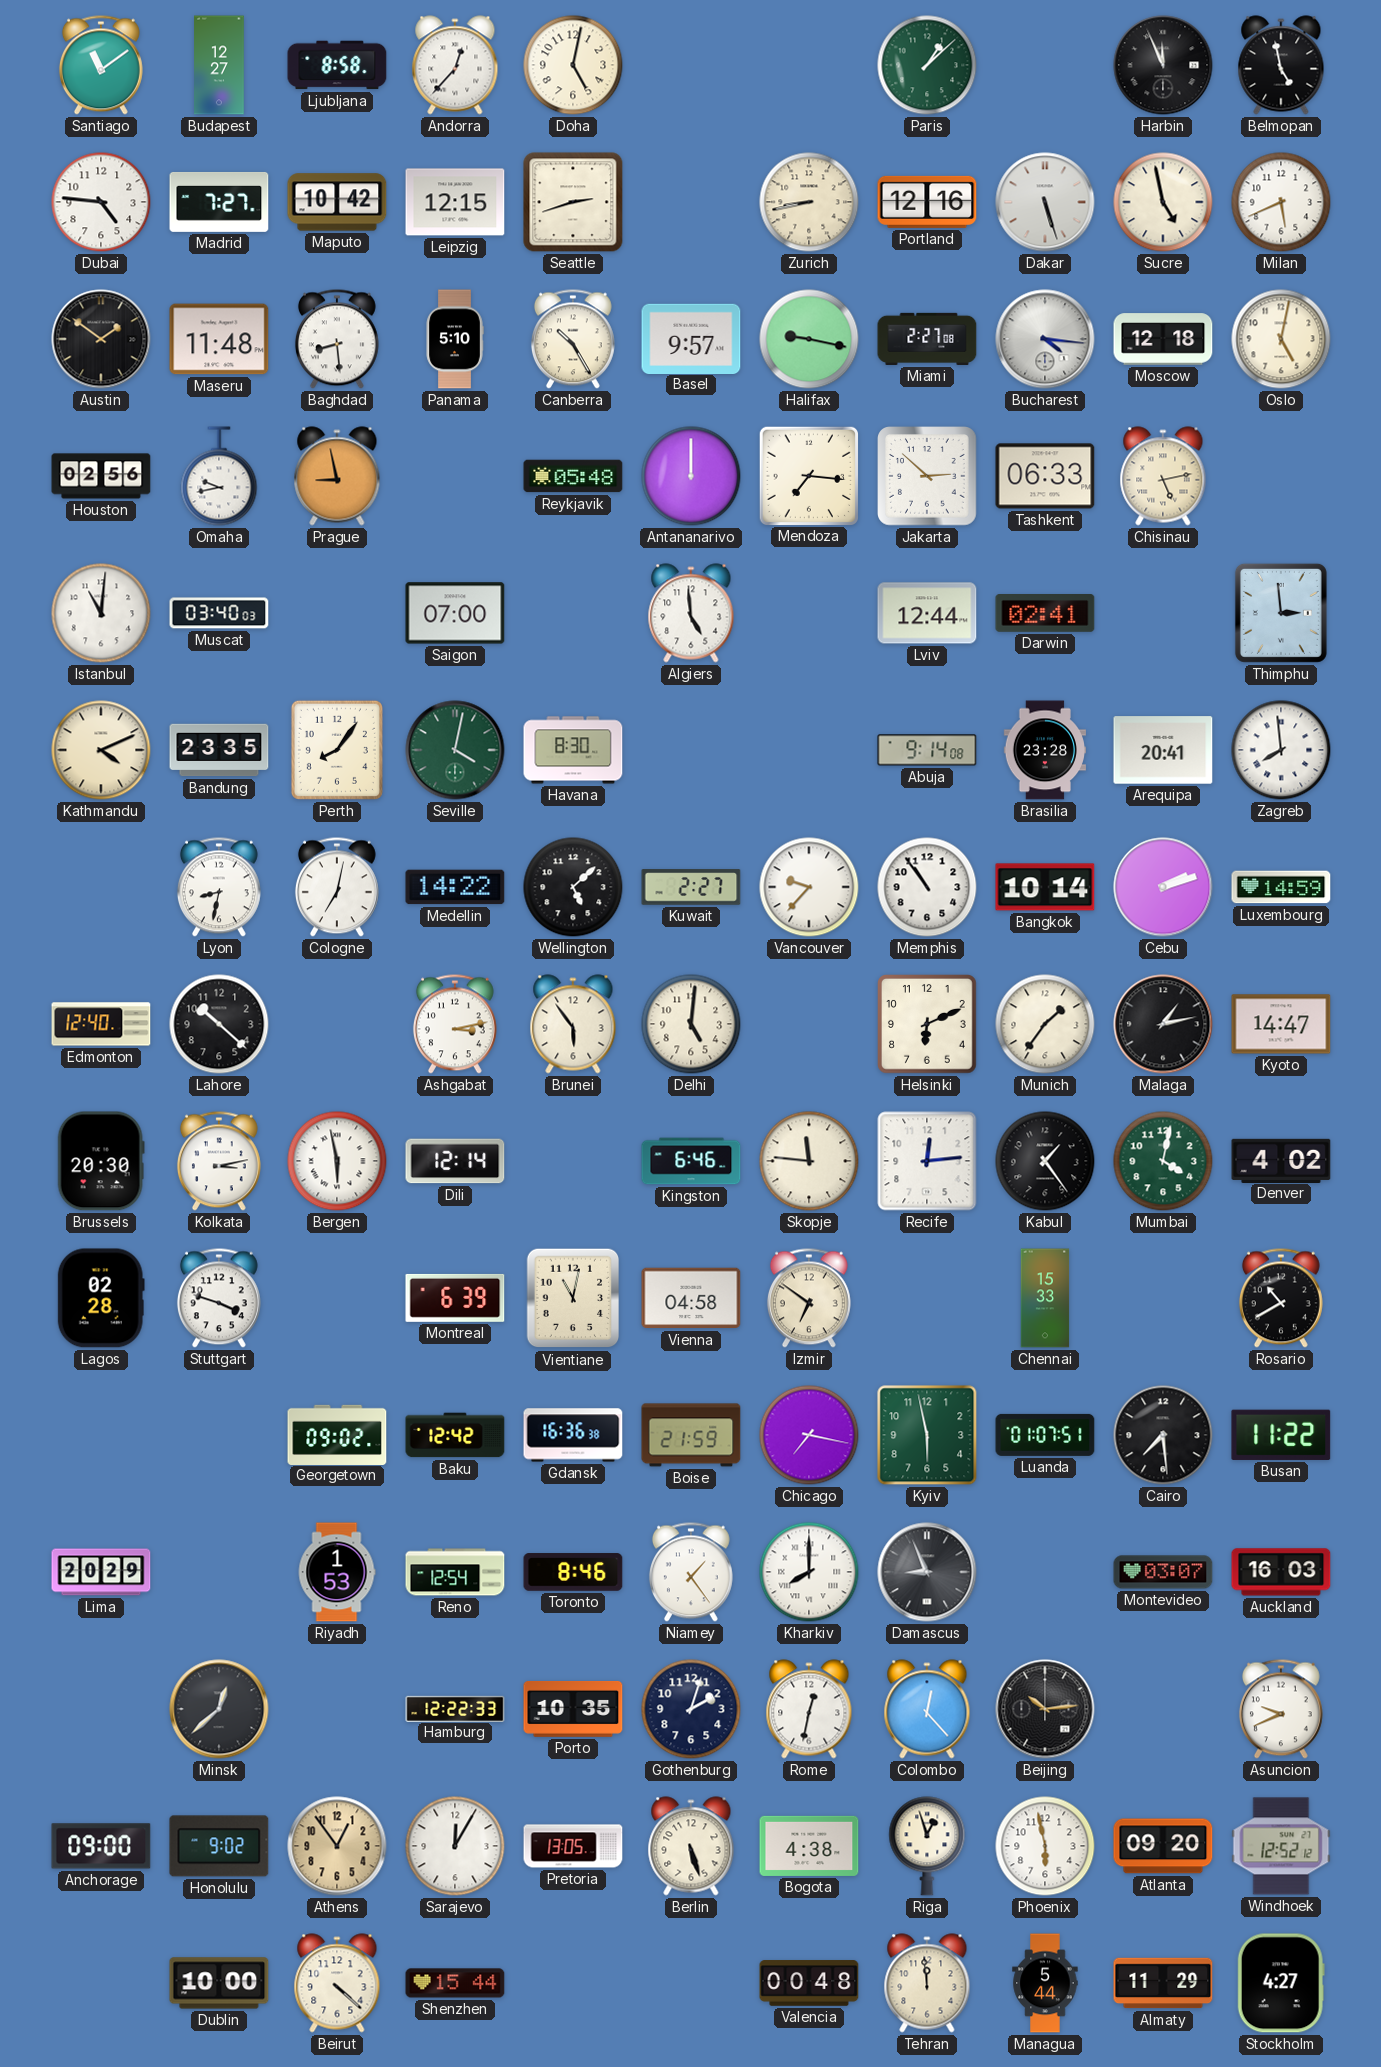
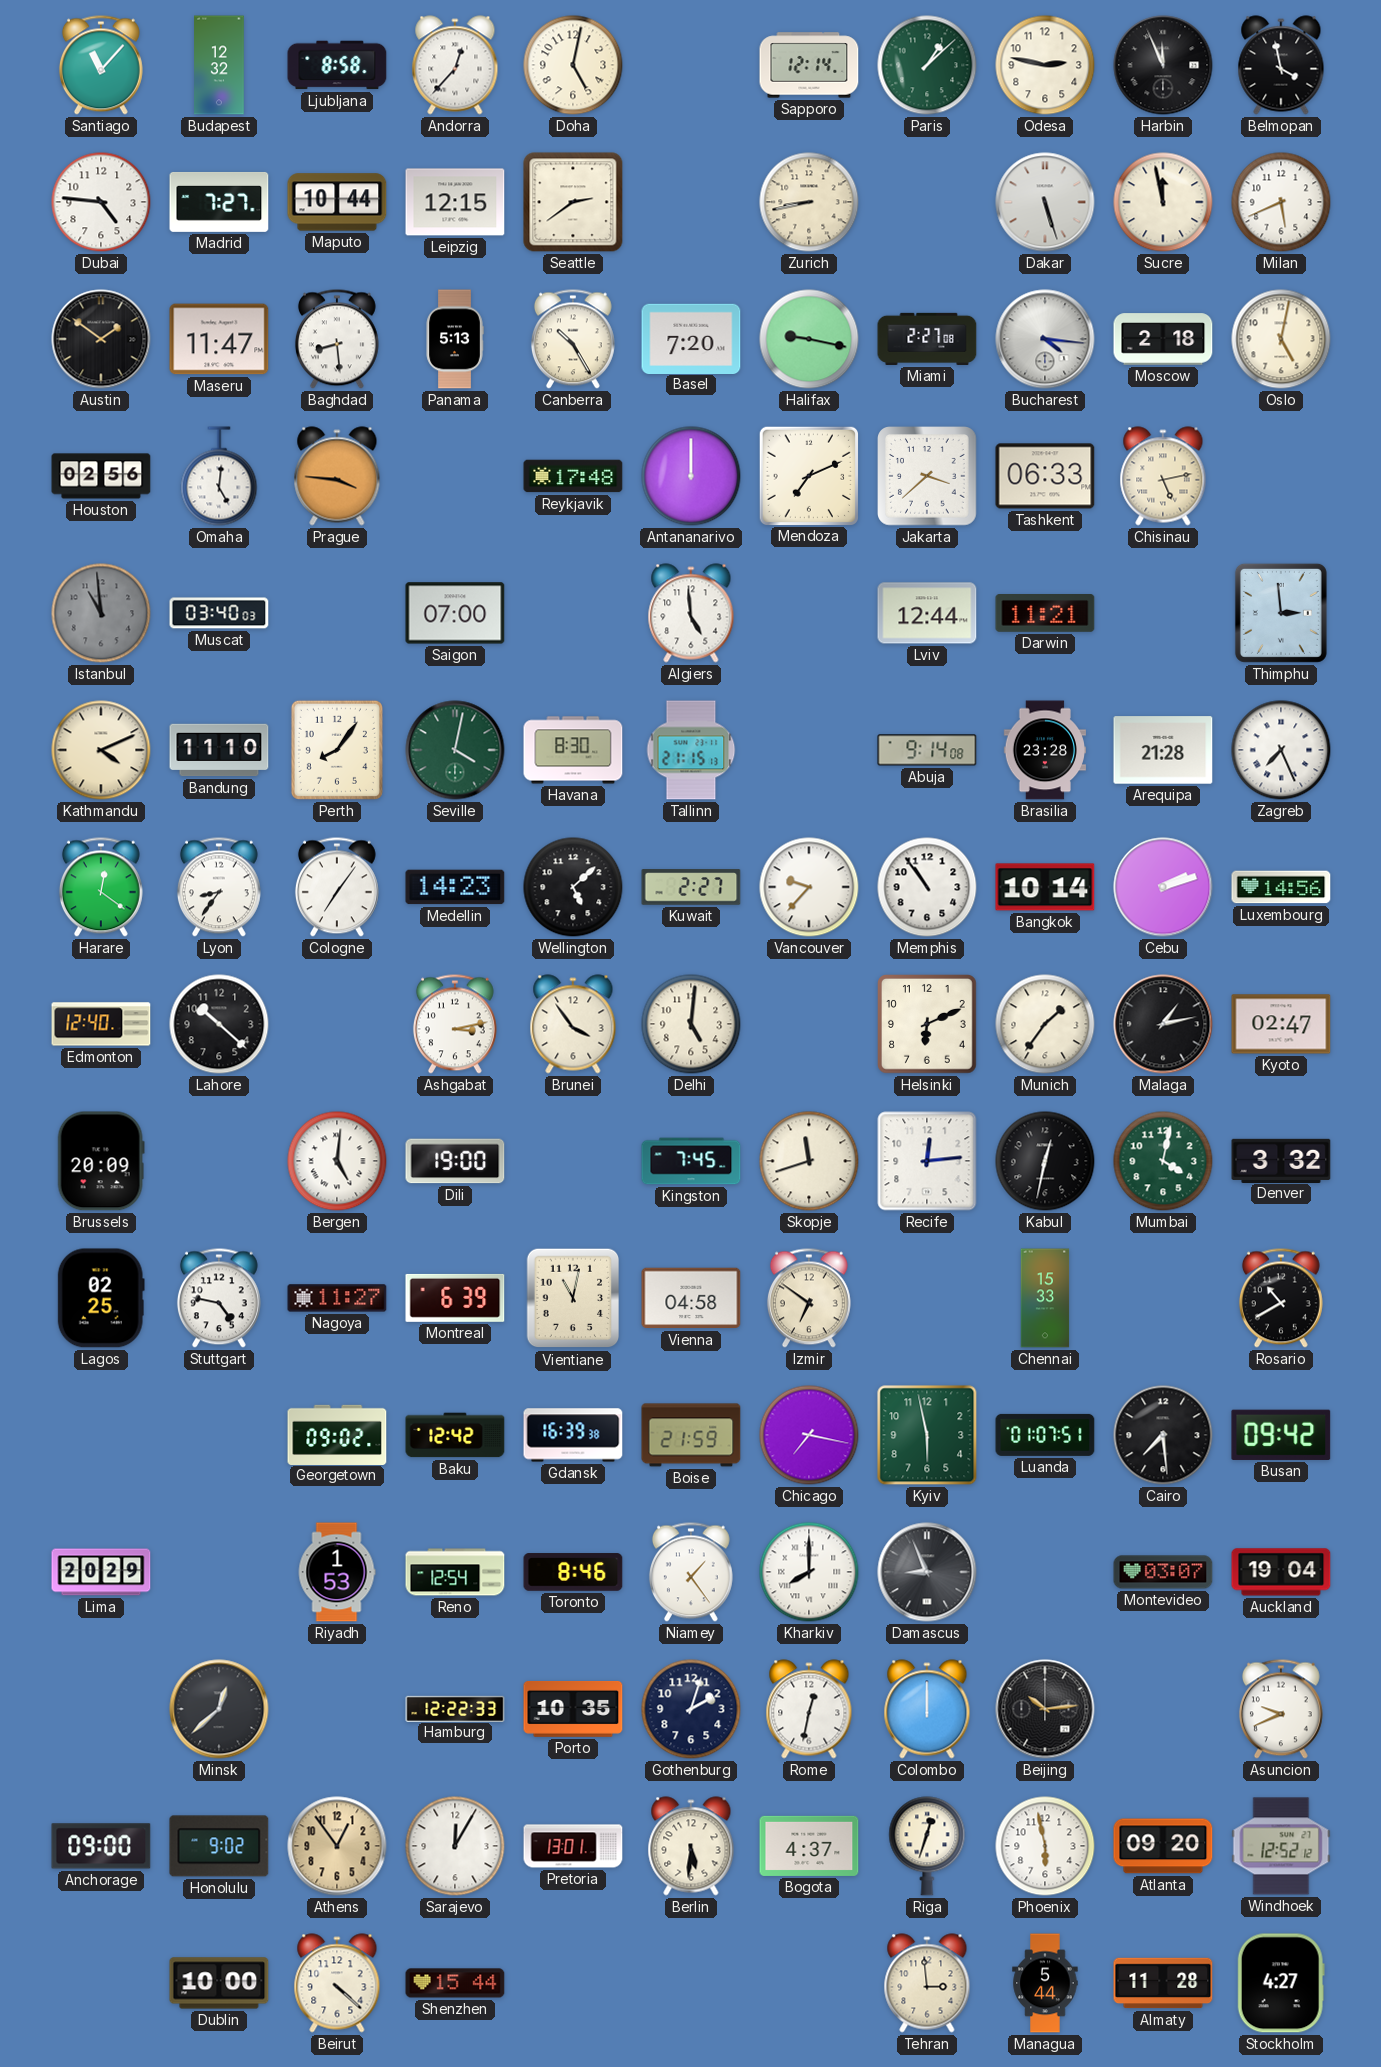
Santiago: 11:09 -> 11:07
Budapest: 12:27 -> 12:32
Sapporo: none -> 12:14
Odesa: none -> 2:47
Belmopan: 4:58 -> 3:58
Maputo: 10:42 -> 10:44
Seattle: 2:42 -> 2:39
Portland: 12:16 -> none
Sucre: 4:58 -> 11:58
Maseru: 11:48 -> 11:47
Panama: 5:10 -> 5:13
Basel: 9:57 -> 7:20
Moscow: 12:18 -> 2:18
Omaha: 9:43 -> 5:01
Prague: 8:58 -> 3:46
Reykjavik: 05:48 -> 17:48
Mendoza: 7:16 -> 7:11
Jakarta: 2:52 -> 3:38
Istanbul: 11:01 -> 10:59
Istanbul dial: white -> grey
Darwin: 02:41 -> 11:21
Bandung: 23:35 -> 11:10
Tallinn: none -> 21:15
Arequipa: 20:41 -> 21:28
Zagreb: 7:59 -> 7:26
Harare: none -> 12:21
Lyon: 8:32 -> 8:36
Cologne: 7:02 -> 7:06
Medellin: 14:22 -> 14:23
Luxembourg: 14:59 -> 14:56
Brunei: 5:54 -> 3:54
Kyoto: 14:47 -> 02:47
Brussels: 20:30 -> 20:09
Kolkata: 3:13 -> none
Bergen: 5:58 -> 5:01
Dili: 12:14 -> 19:00
Kingston: 6:46 -> 7:45
Skopje: 11:46 -> 11:42
Kabul: 1:24 -> 12:32
Denver: 4:02 -> 3:32
Lagos: 02:28 -> 02:25
Stuttgart: 3:48 -> 4:47
Nagoya: none -> 11:27
Gdansk: 16:36 -> 16:39
Busan: 11:22 -> 09:42
Auckland: 16:03 -> 19:04
Colombo: 12:23 -> 12:00
Pretoria: 13:05 -> 13:01
Berlin: 5:27 -> 5:31
Bogota: 4:38 -> 4:37
Riga: 12:57 -> 12:33
Valencia: 00:48 -> none
Tehran: 11:59 -> 2:59
Almaty: 11:29 -> 11:28
